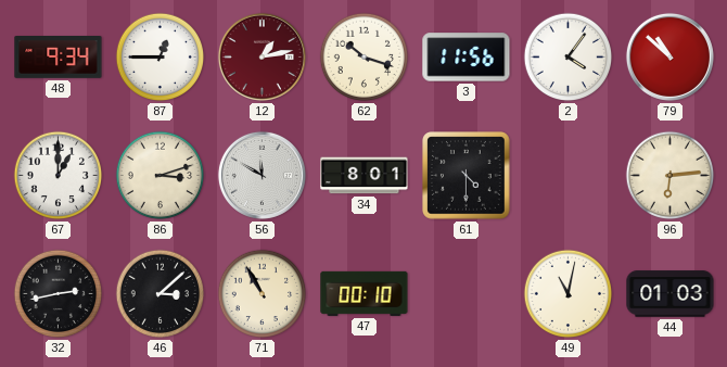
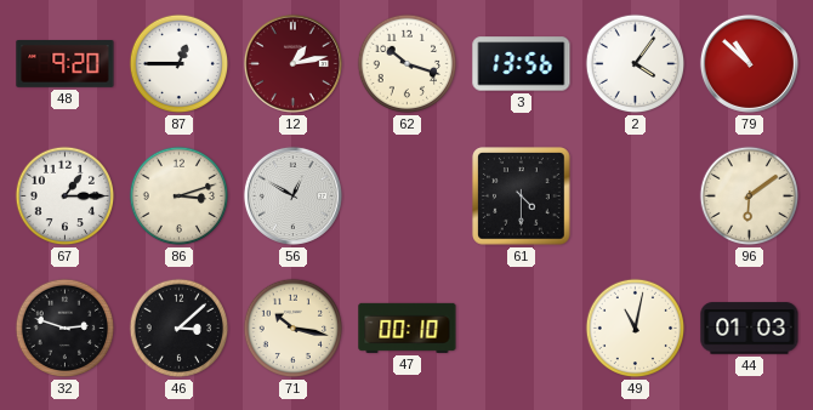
48: 9:34 -> 9:20
3: 11:56 -> 13:56
67: 1:00 -> 1:15
56: 11:50 -> 12:50
34: 8:01 -> none
96: 6:14 -> 6:09
32: 2:43 -> 2:48
71: 10:55 -> 10:17
